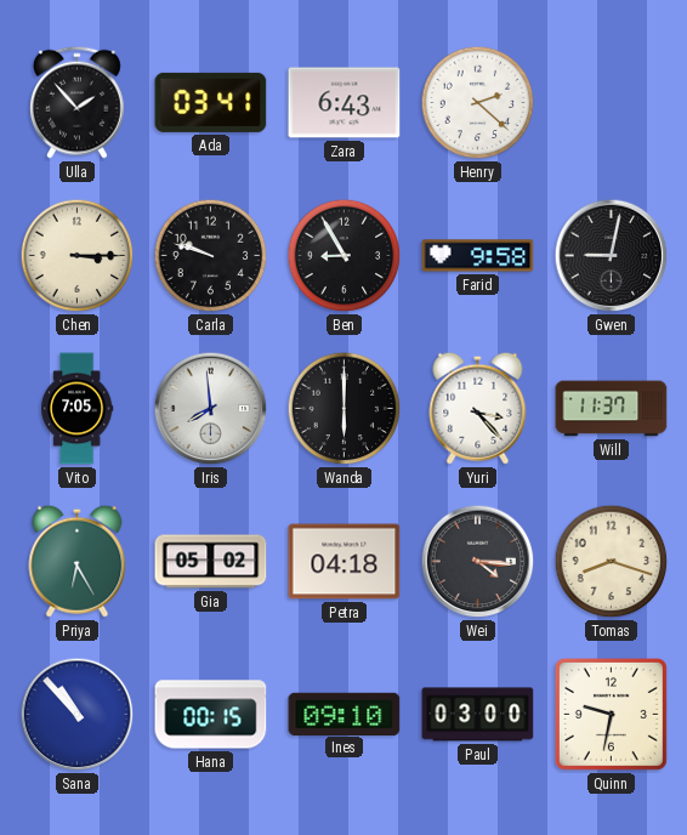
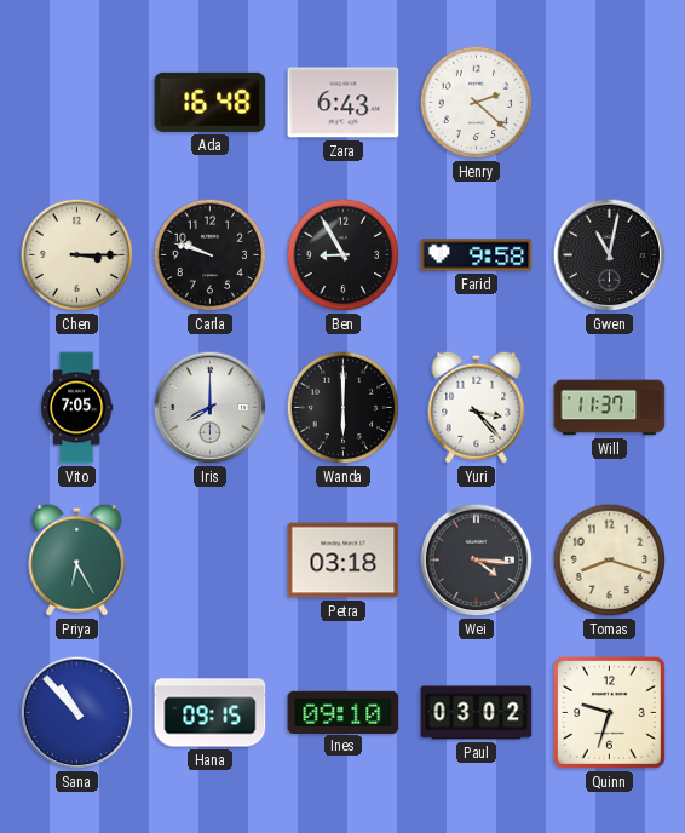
Ulla: 1:53 -> none
Ada: 03:41 -> 16:48
Gwen: 9:02 -> 11:02
Iris: 7:59 -> 8:00
Gia: 05:02 -> none
Petra: 04:18 -> 03:18
Hana: 00:15 -> 09:15
Paul: 03:00 -> 03:02
Quinn: 9:32 -> 9:33
